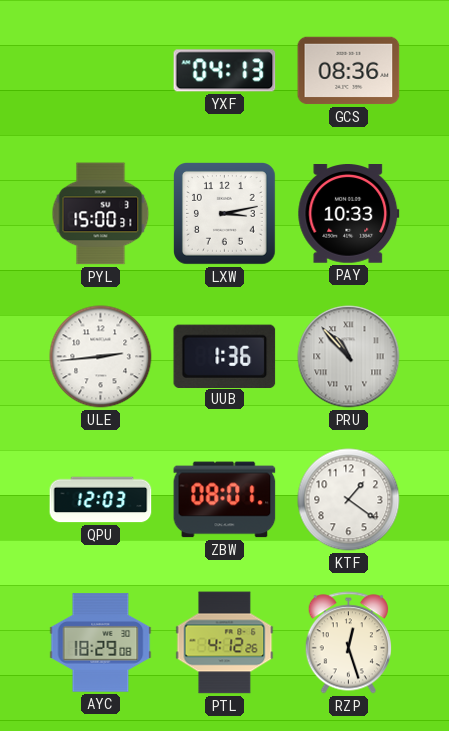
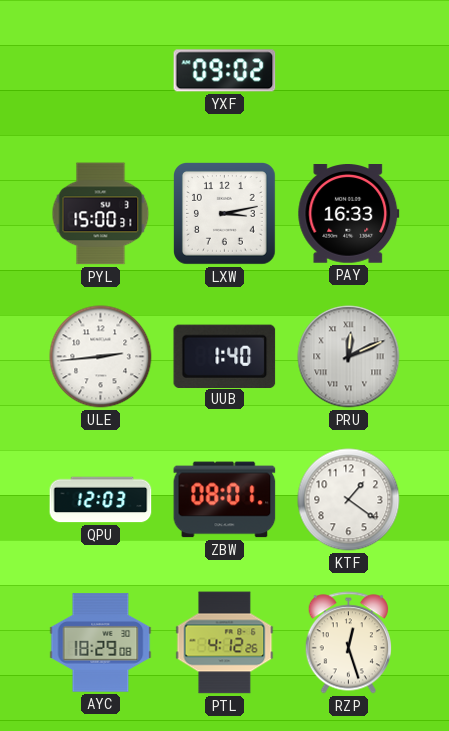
YXF: 04:13 -> 09:02
GCS: 08:36 -> none
PAY: 10:33 -> 16:33
UUB: 1:36 -> 1:40
PRU: 10:53 -> 12:11
